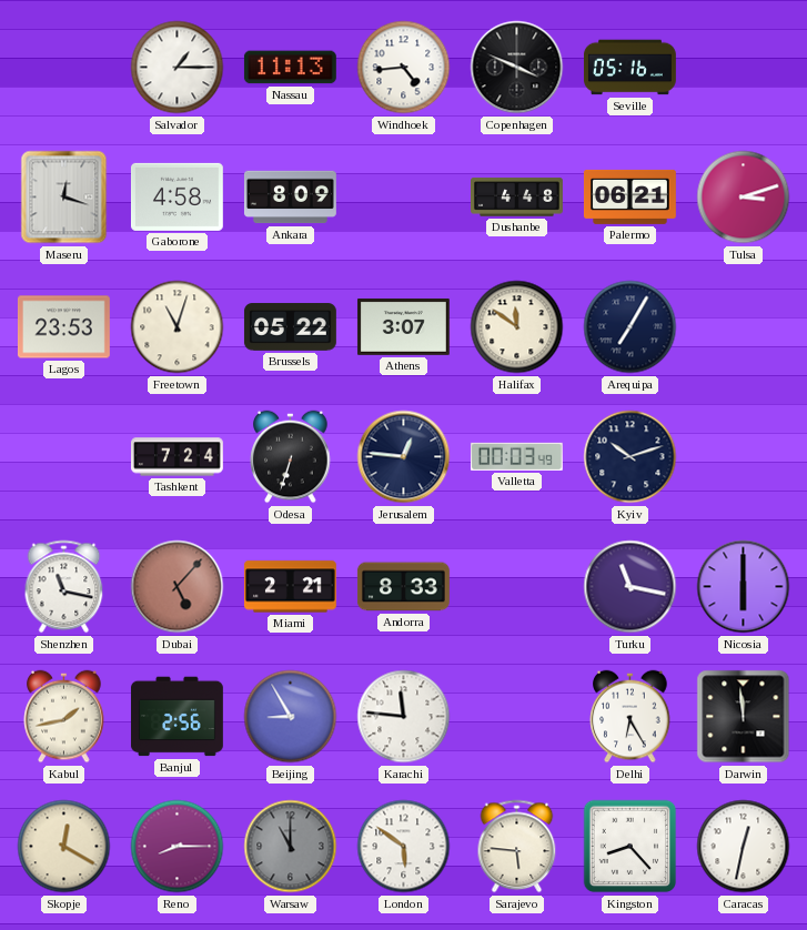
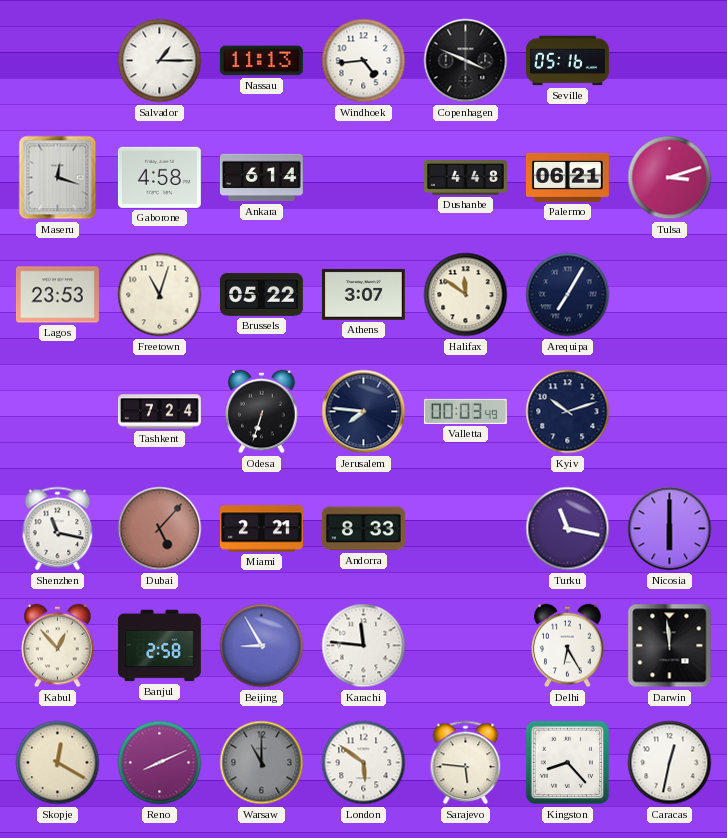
Ankara: 8:09 -> 6:14
Jerusalem: 12:46 -> 7:46
Kabul: 1:43 -> 12:53
Banjul: 2:56 -> 2:58
Reno: 8:15 -> 8:11
